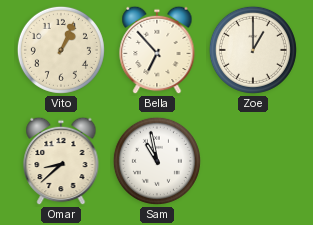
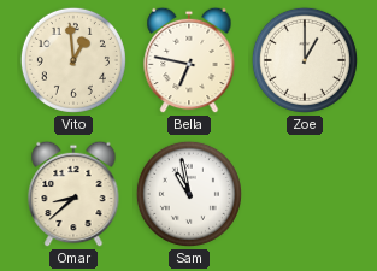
Vito: 1:04 -> 12:59
Bella: 6:53 -> 6:47
